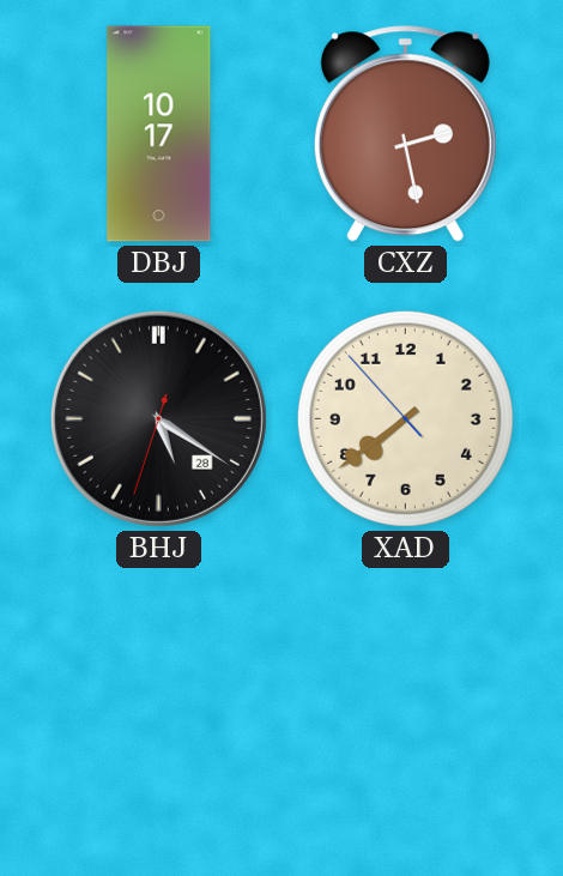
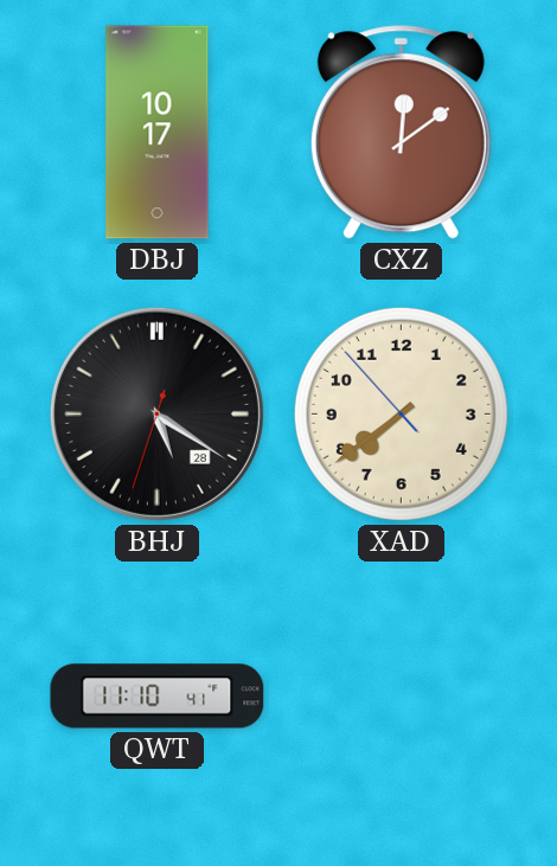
CXZ: 2:28 -> 12:09
QWT: none -> 11:10
